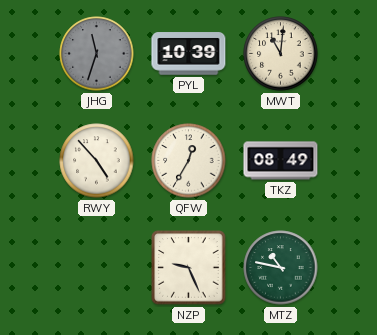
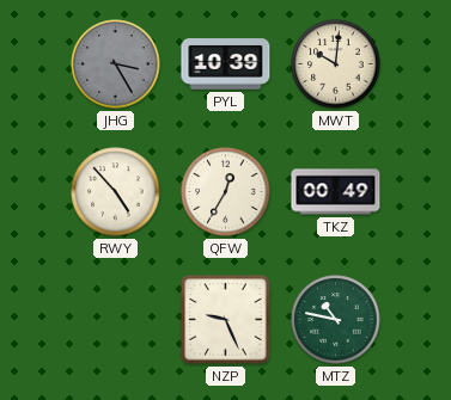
JHG: 11:33 -> 3:25
MWT: 11:01 -> 10:01
TKZ: 08:49 -> 00:49
